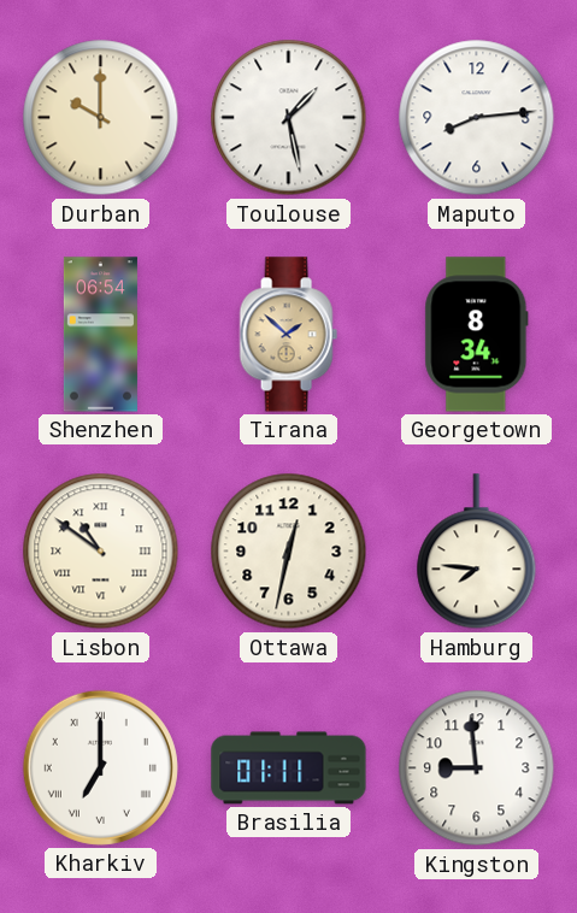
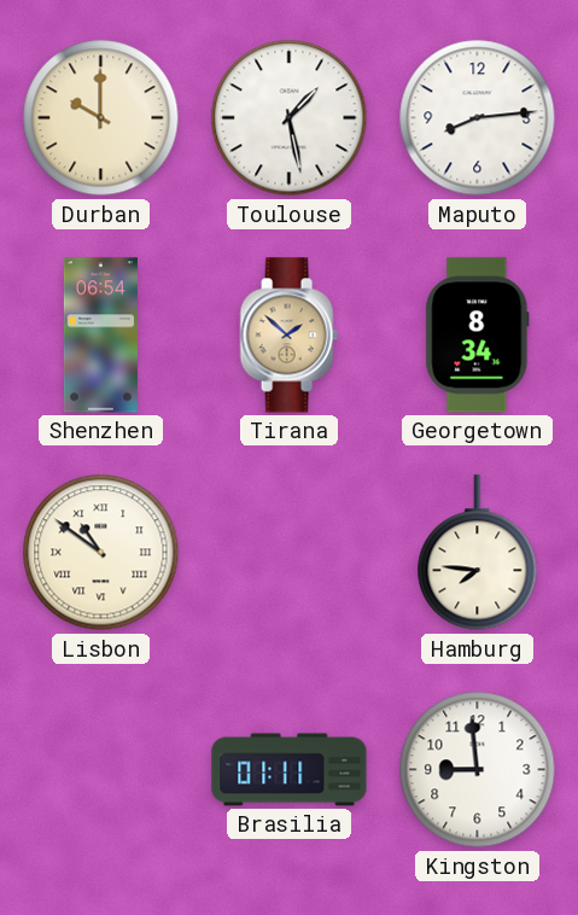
Ottawa: 12:32 -> none
Kharkiv: 7:00 -> none
